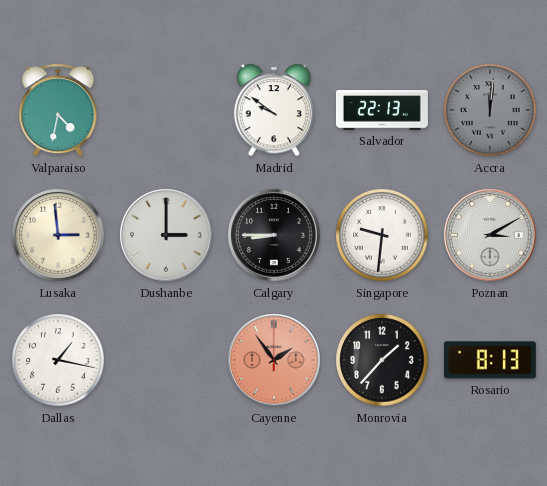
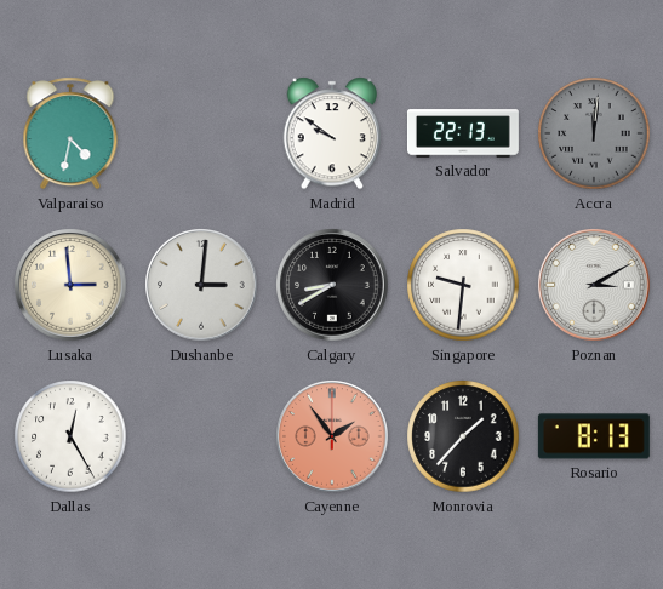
Dushanbe: 3:00 -> 3:01
Calgary: 8:45 -> 8:40
Dallas: 1:17 -> 12:25
